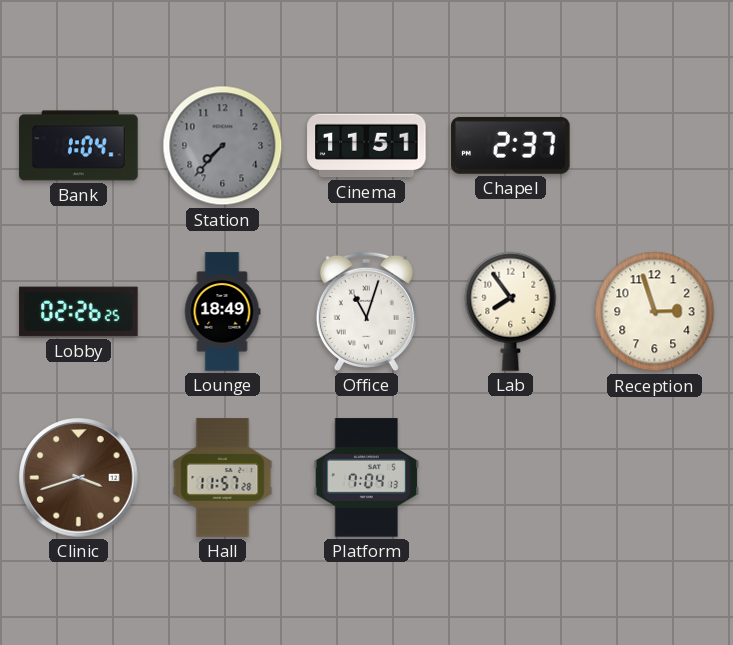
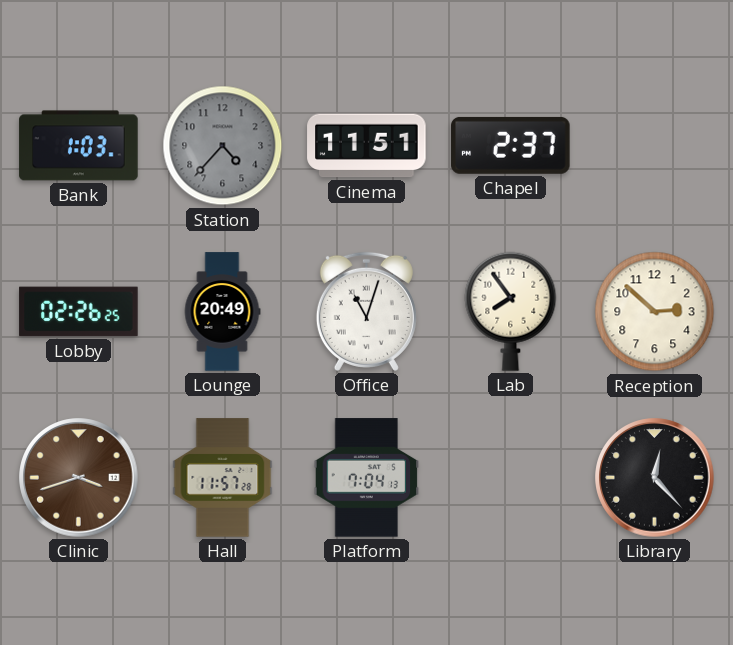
Bank: 1:04 -> 1:03
Station: 7:37 -> 4:37
Lounge: 18:49 -> 20:49
Reception: 2:57 -> 2:52
Library: none -> 12:23
